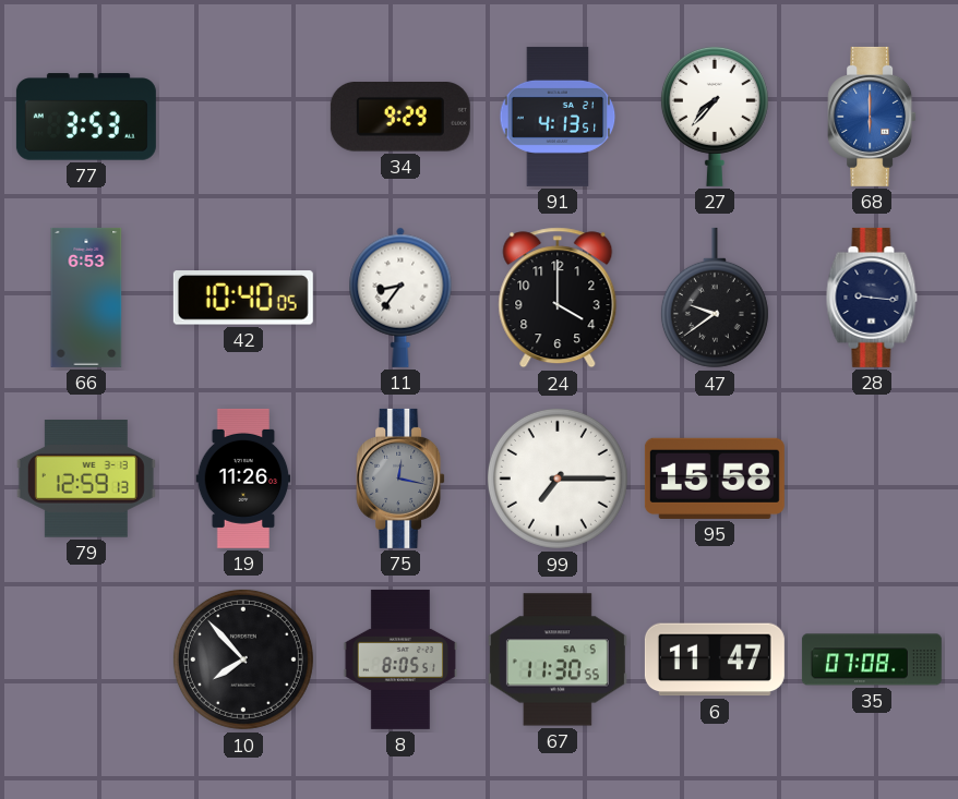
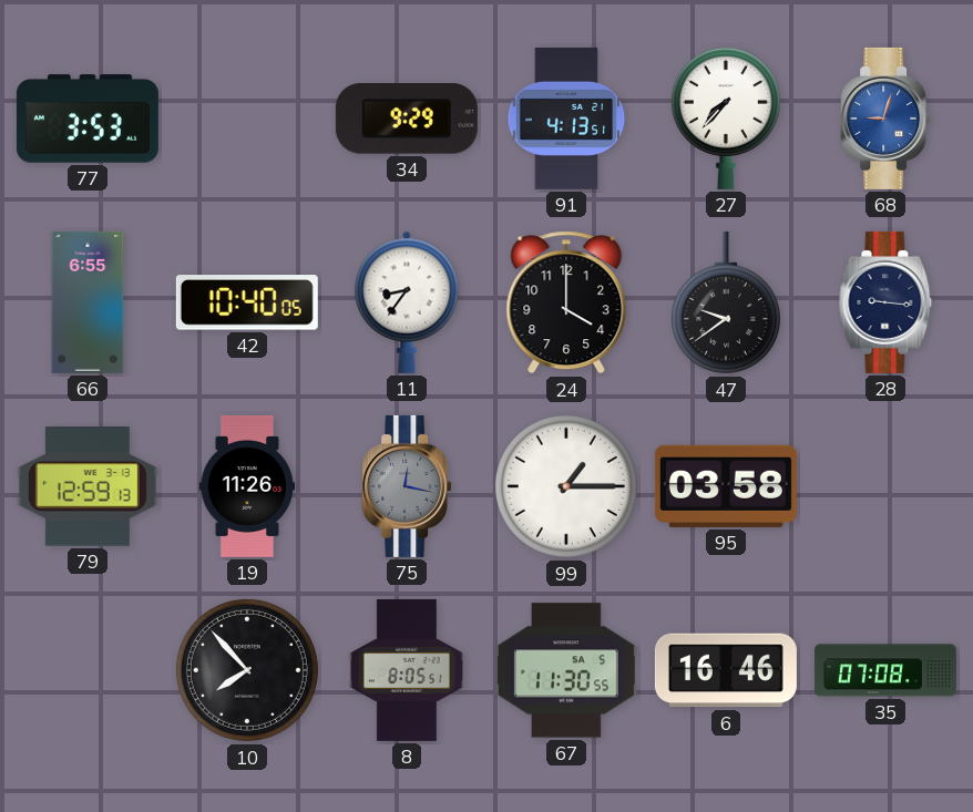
68: 6:00 -> 9:03
66: 6:53 -> 6:55
99: 7:15 -> 1:15
95: 15:58 -> 03:58
6: 11:47 -> 16:46
